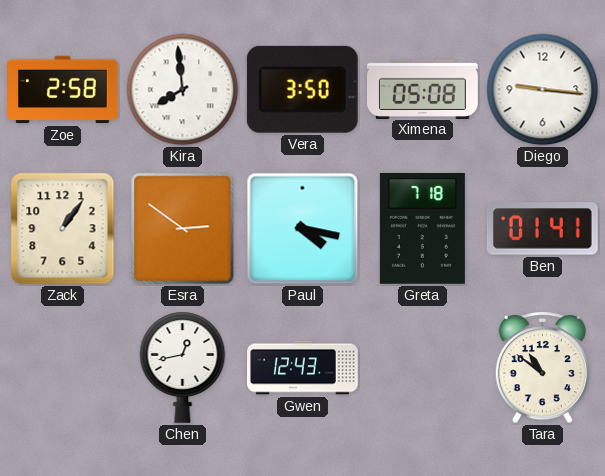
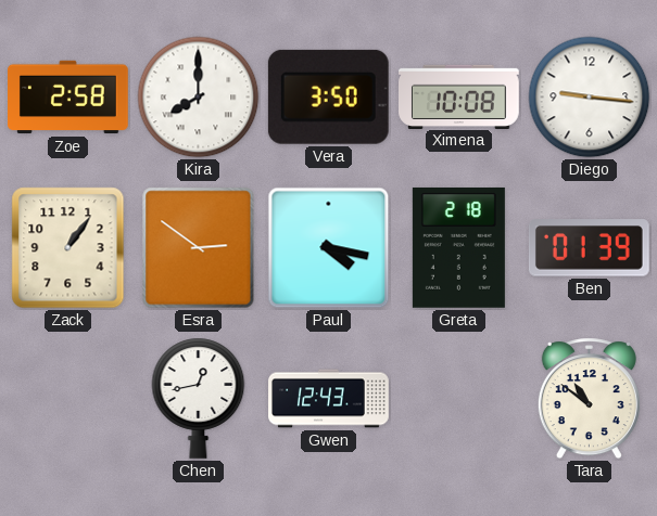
Kira: 7:59 -> 8:00
Ximena: 05:08 -> 10:08
Greta: 7:18 -> 2:18
Ben: 01:41 -> 01:39
